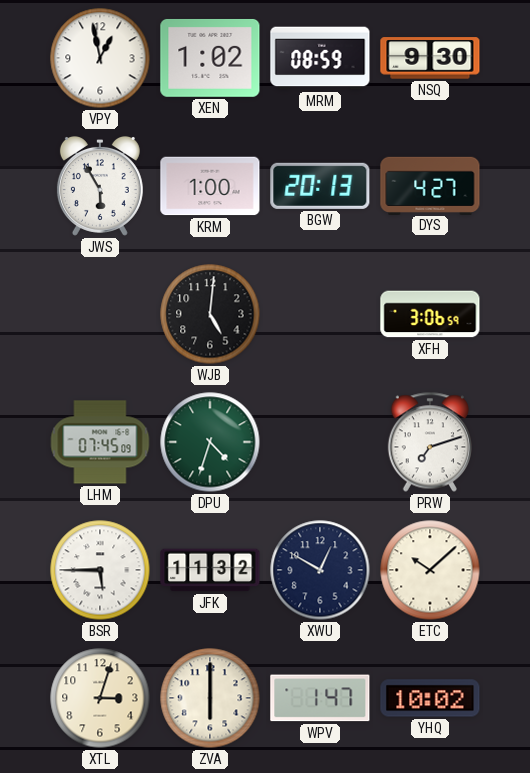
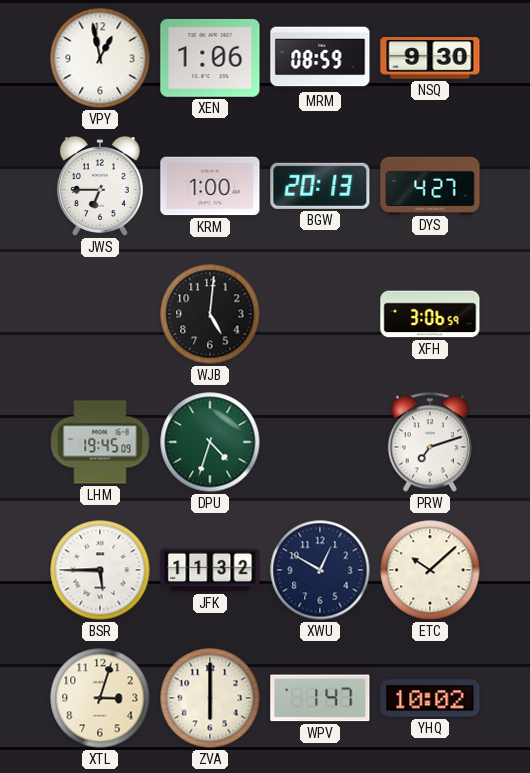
XEN: 1:02 -> 1:06
JWS: 5:55 -> 6:45
LHM: 07:45 -> 19:45
